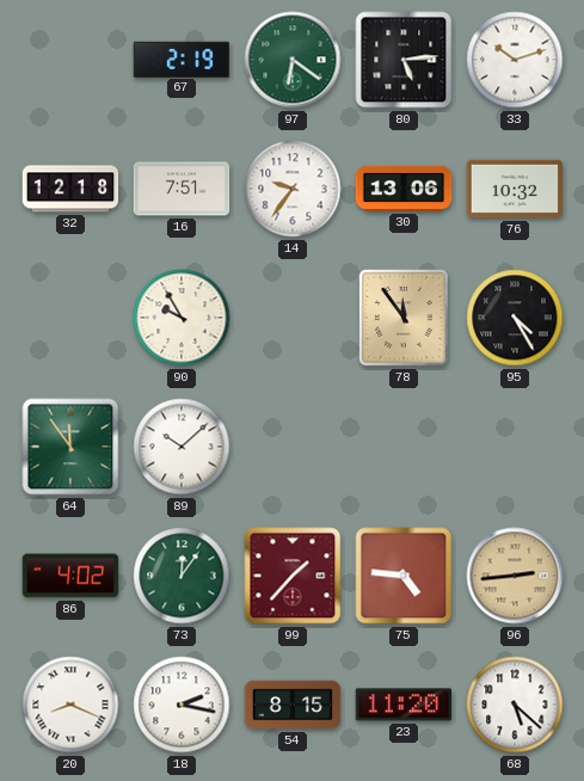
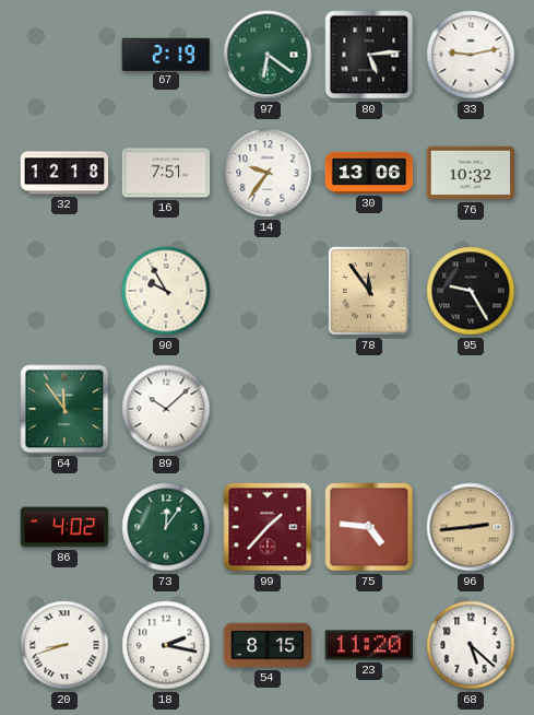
33: 10:12 -> 9:13
95: 4:25 -> 9:25
20: 8:19 -> 8:42
